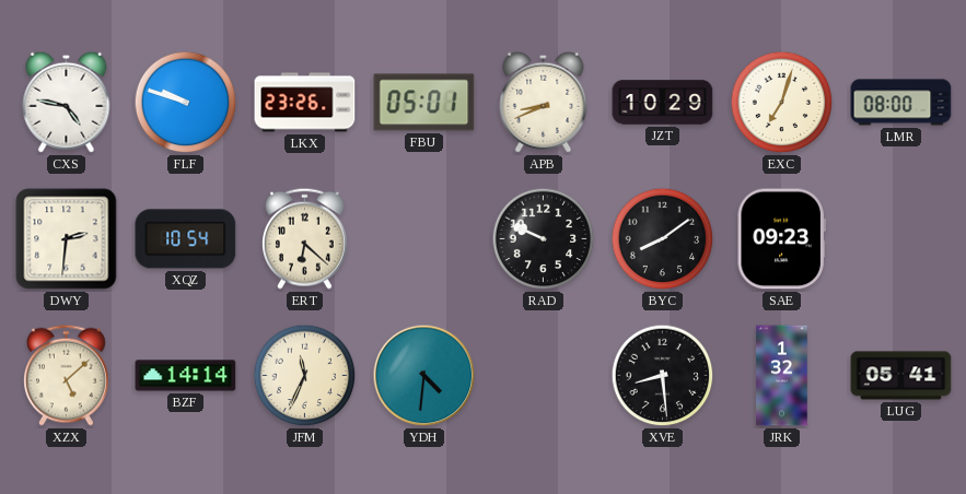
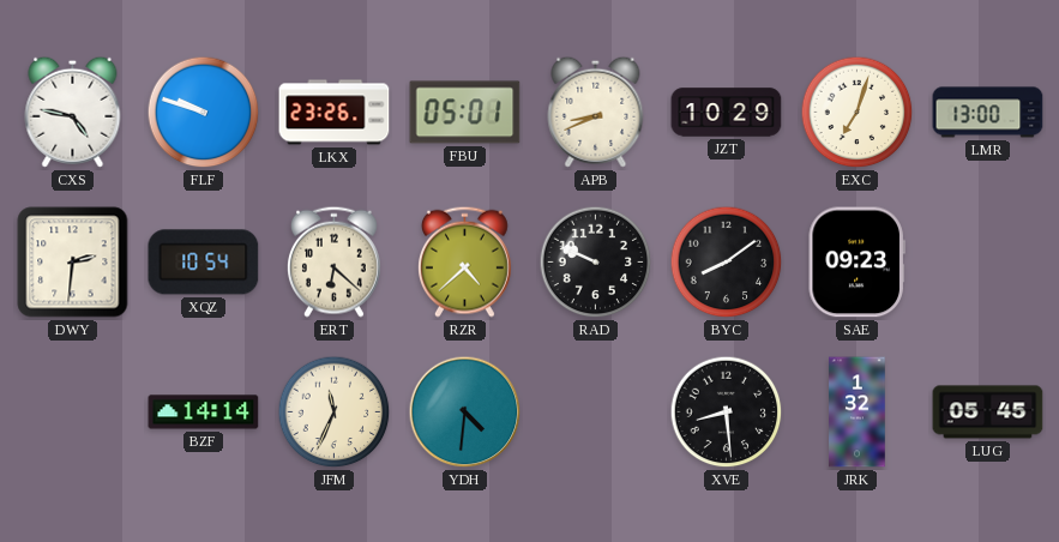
LMR: 08:00 -> 13:00
RZR: none -> 4:38
XZX: 5:08 -> none
LUG: 05:41 -> 05:45
